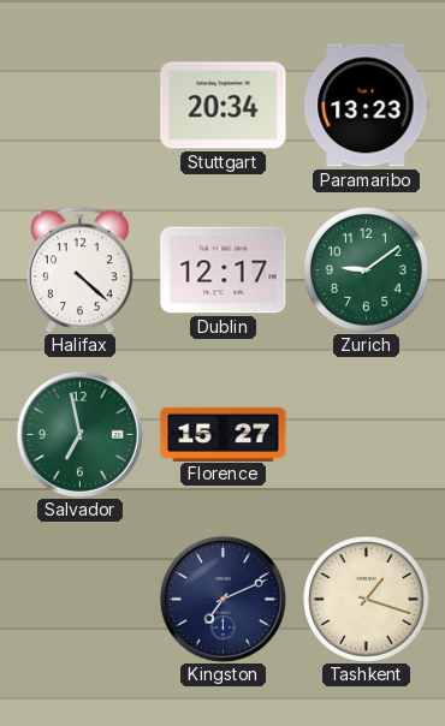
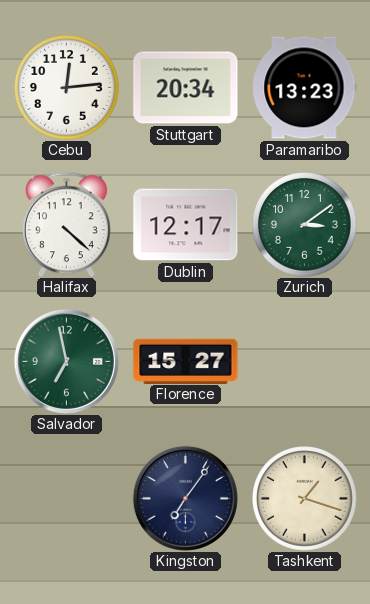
Cebu: none -> 12:14
Zurich: 9:09 -> 3:09
Kingston: 7:11 -> 7:06
